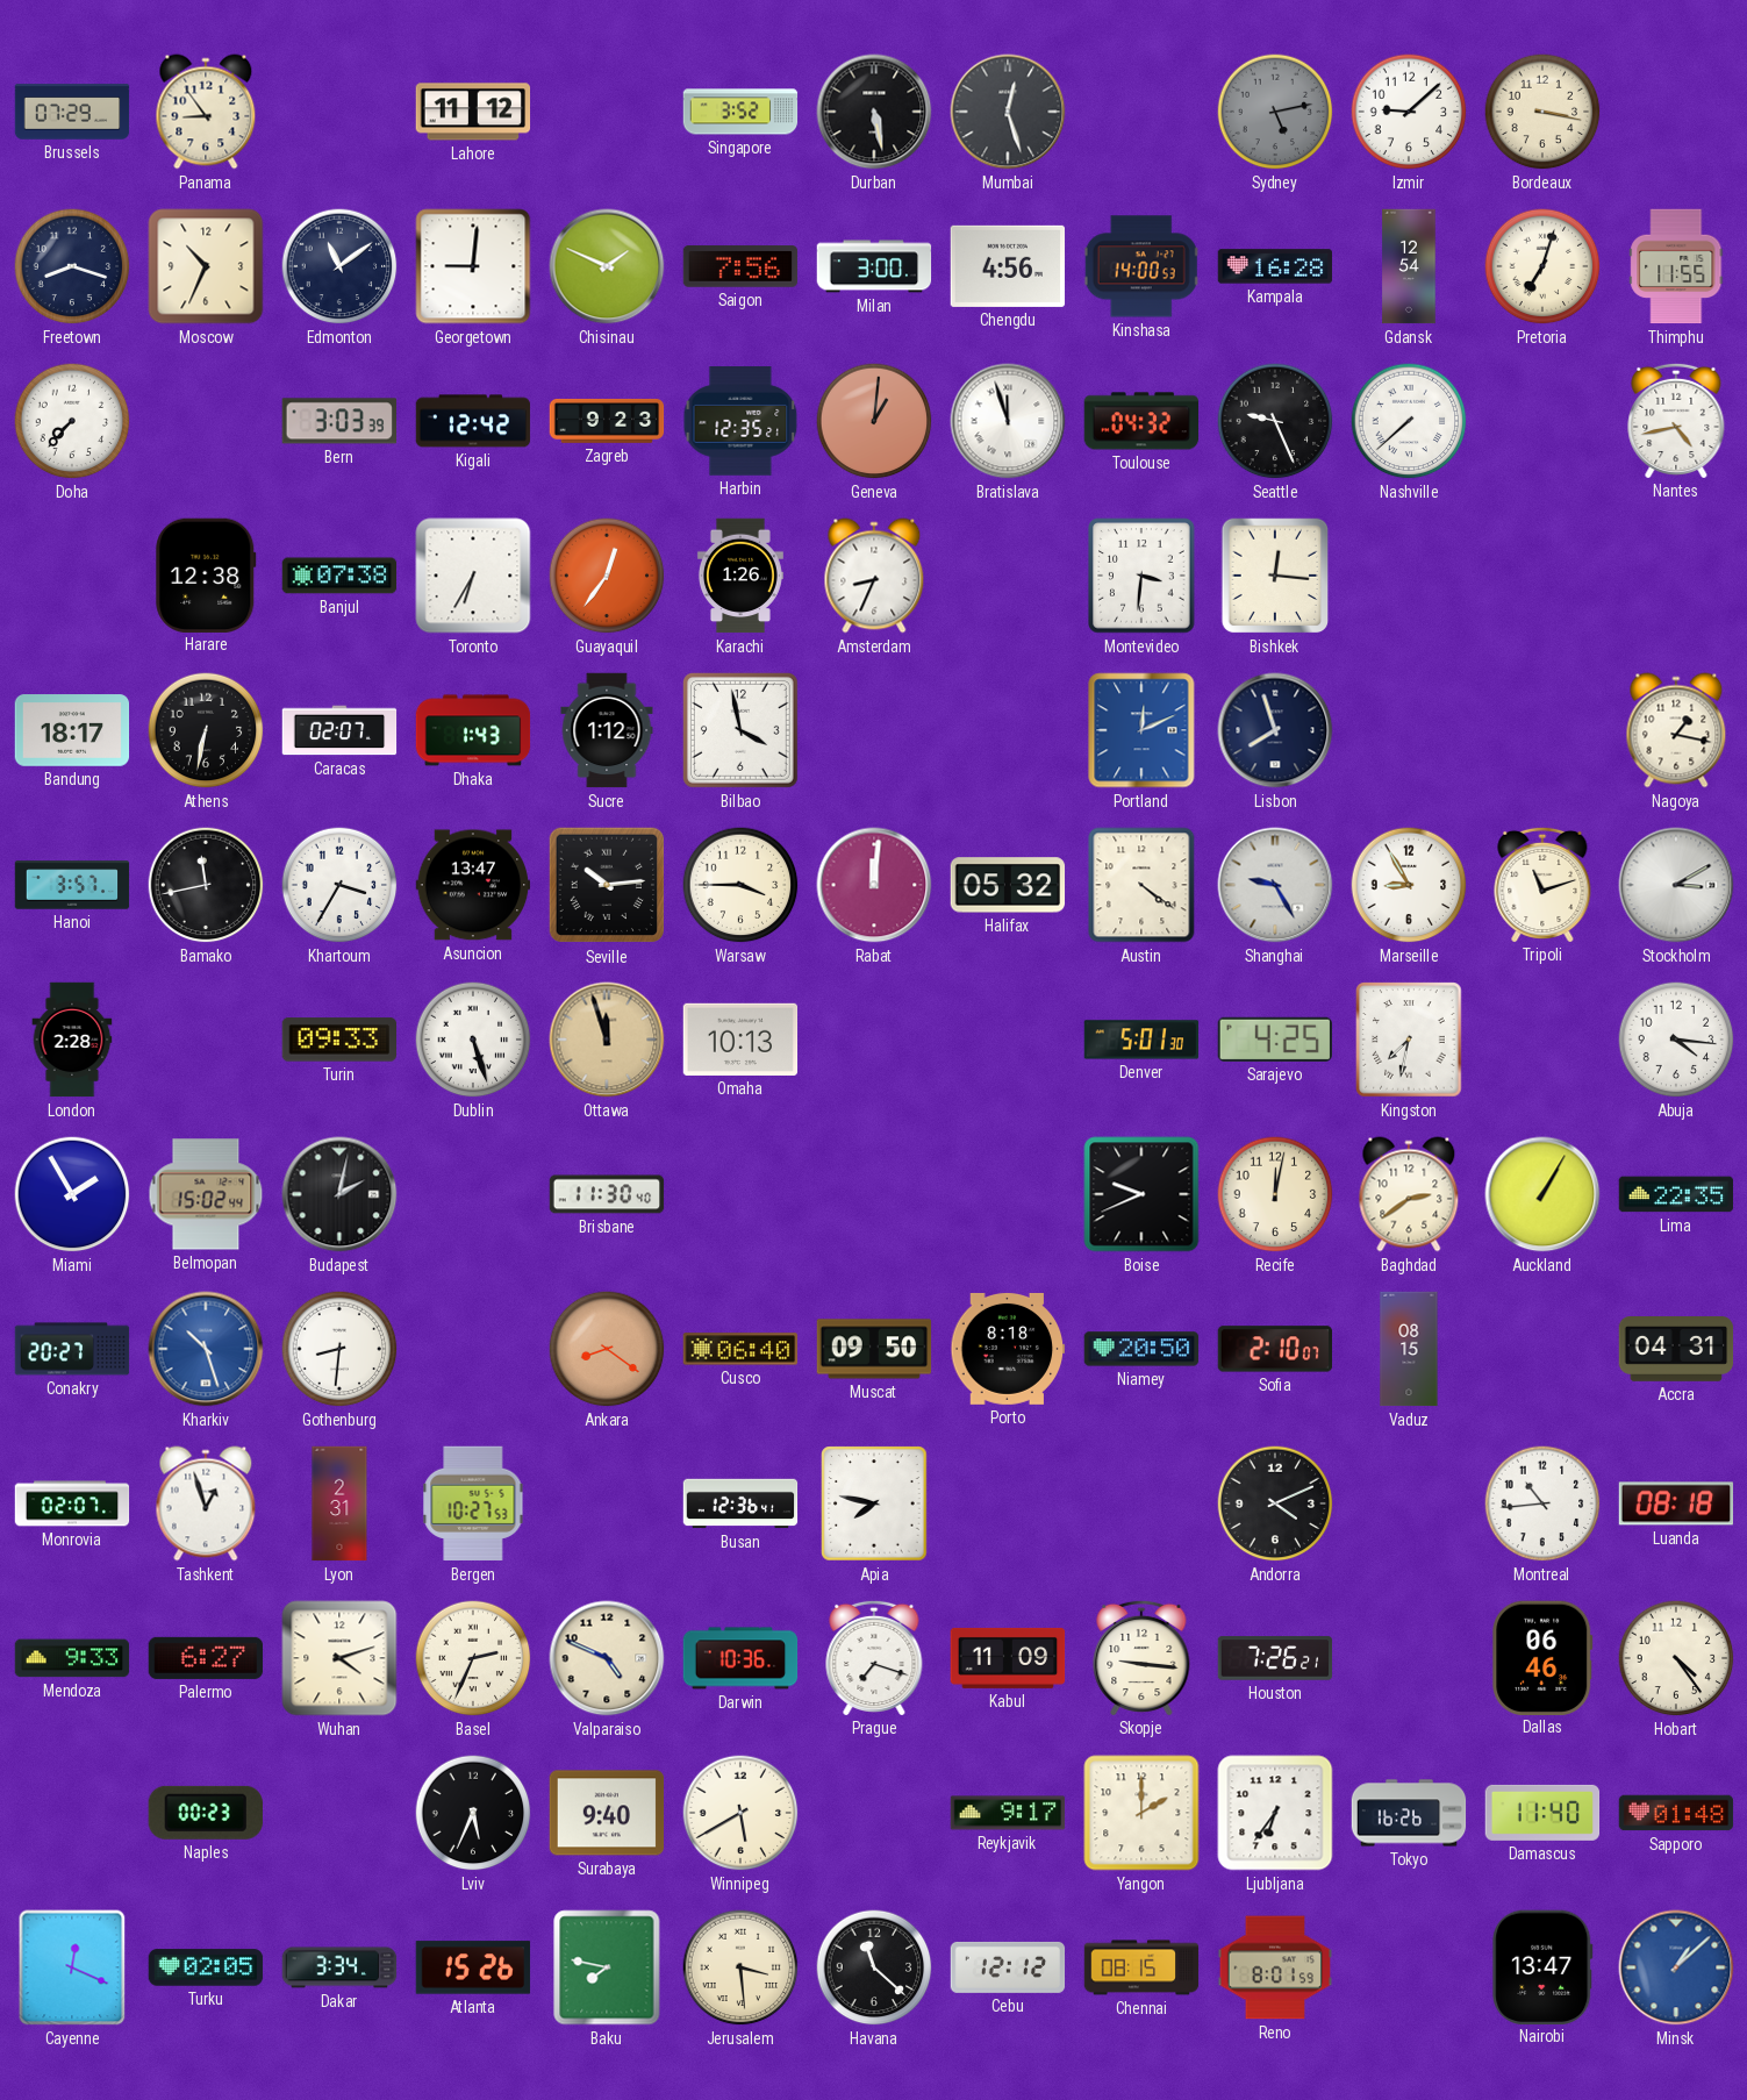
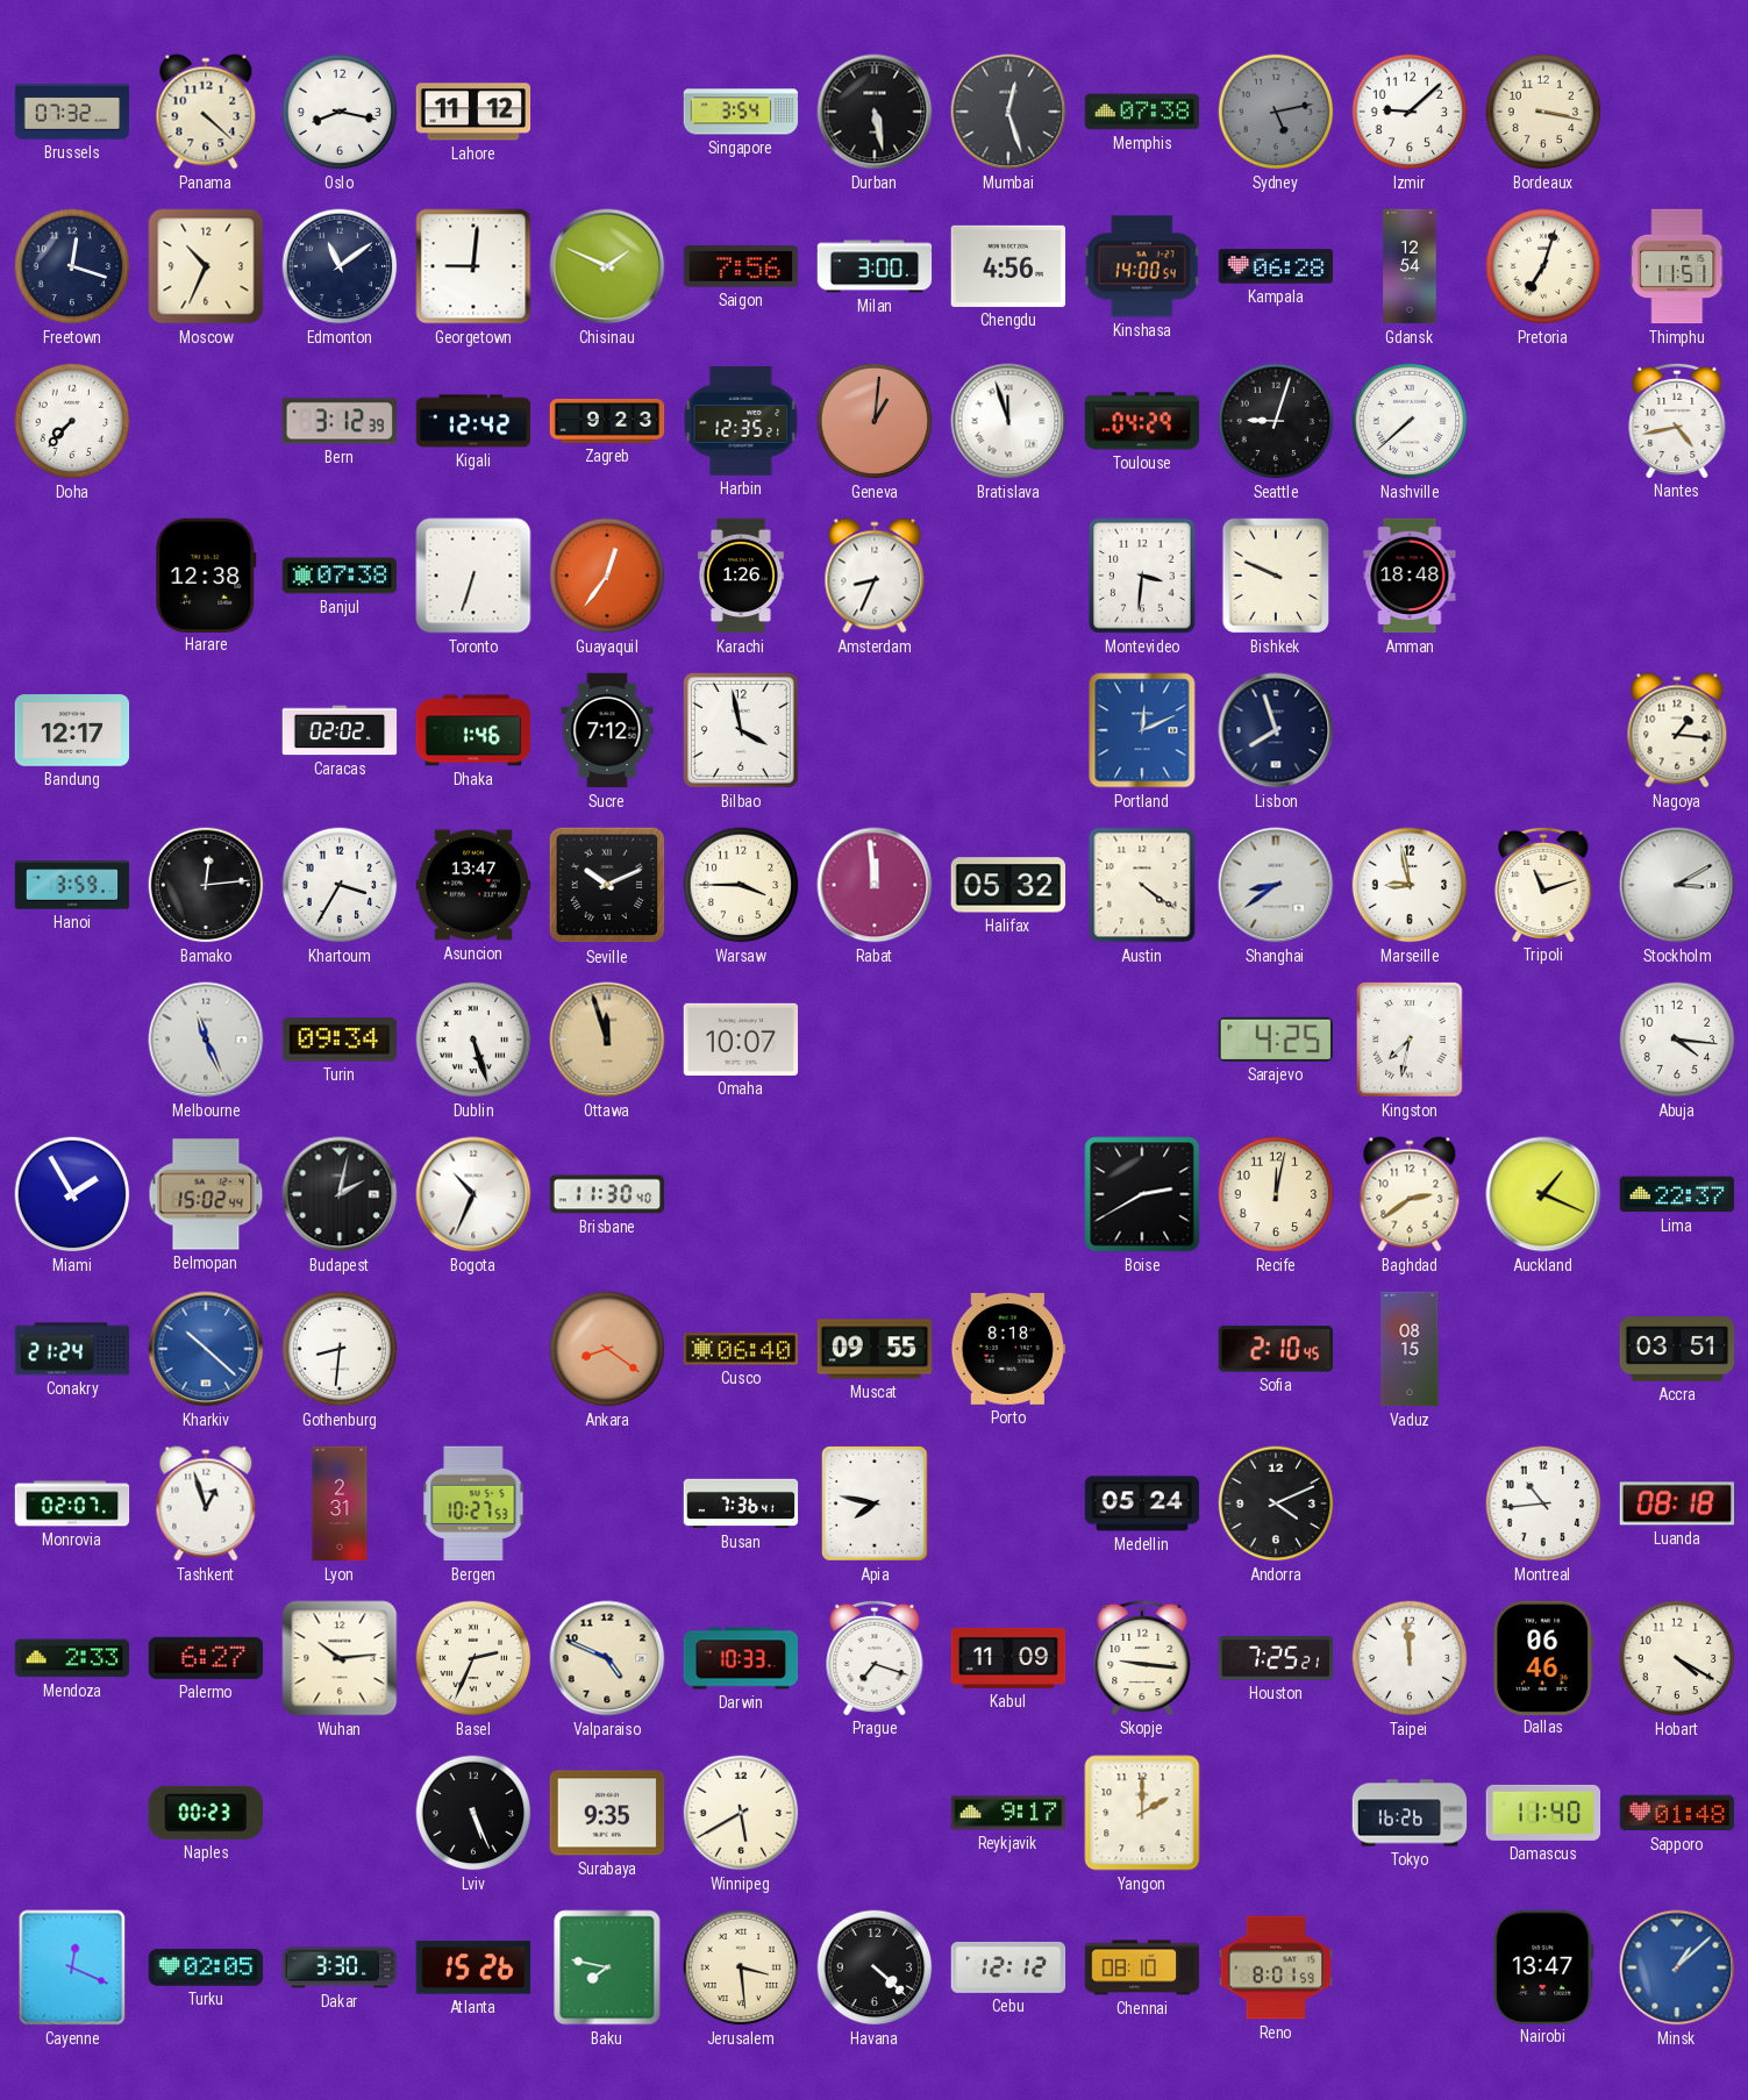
Brussels: 07:29 -> 07:32
Panama: 8:54 -> 4:22
Oslo: none -> 8:17
Singapore: 3:52 -> 3:54
Memphis: none -> 07:38
Freetown: 8:18 -> 12:18
Kinshasa: 14:00:53 -> 14:00:54
Kampala: 16:28 -> 06:28
Thimphu: 11:55 -> 11:51
Bern: 3:03 -> 3:12
Toulouse: 04:32 -> 04:29
Seattle: 9:26 -> 9:03
Toronto: 6:35 -> 6:33
Bishkek: 12:16 -> 9:49
Amman: none -> 18:48
Bandung: 18:17 -> 12:17
Athens: 6:32 -> none
Caracas: 02:07 -> 02:02
Dhaka: 1:43 -> 1:46
Sucre: 1:12 -> 7:12
Nagoya: 1:17 -> 1:16
Hanoi: 3:57 -> 3:59
Bamako: 11:43 -> 12:14
Seville: 10:14 -> 10:11
Rabat: 12:01 -> 11:59
Shanghai: 9:25 -> 8:39
Marseille: 8:55 -> 8:58
London: 2:28 -> none
Melbourne: none -> 11:26
Turin: 09:33 -> 09:34
Omaha: 10:13 -> 10:07
Denver: 5:01 -> none
Bogota: none -> 10:34
Boise: 9:41 -> 2:40
Auckland: 1:05 -> 1:19
Lima: 22:35 -> 22:37
Conakry: 20:27 -> 21:24
Kharkiv: 10:27 -> 10:22
Muscat: 09:50 -> 09:55
Niamey: 20:50 -> none
Sofia: 2:10:07 -> 2:10:45
Accra: 04:31 -> 03:51
Busan: 12:36 -> 7:36
Medellin: none -> 05:24
Mendoza: 9:33 -> 2:33
Wuhan: 4:12 -> 10:14
Darwin: 10:36 -> 10:33
Houston: 7:26 -> 7:25
Taipei: none -> 11:59
Hobart: 4:24 -> 4:20
Lviv: 5:34 -> 5:26
Surabaya: 9:40 -> 9:35
Ljubljana: 6:36 -> none
Dakar: 3:34 -> 3:30
Havana: 11:22 -> 4:22
Chennai: 08:15 -> 08:10
